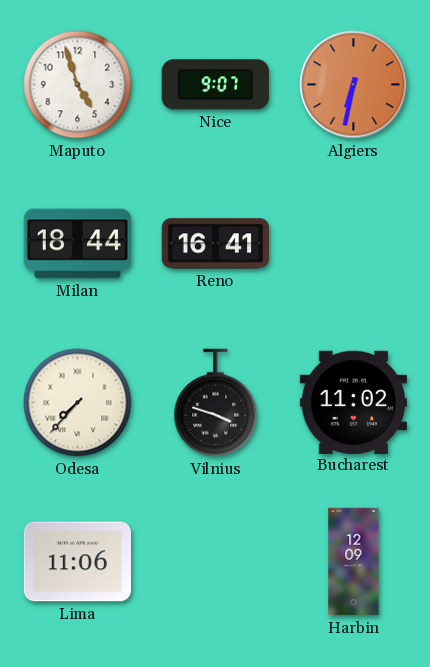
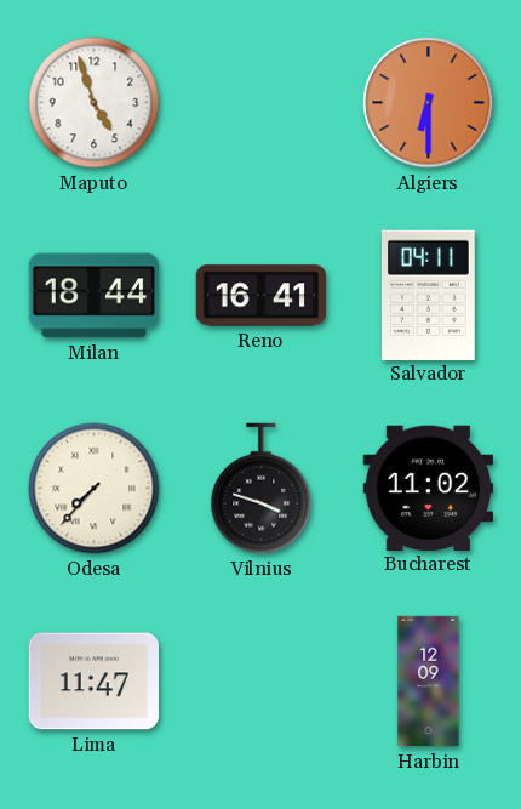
Nice: 9:07 -> none
Algiers: 6:32 -> 6:30
Salvador: none -> 04:11
Lima: 11:06 -> 11:47
